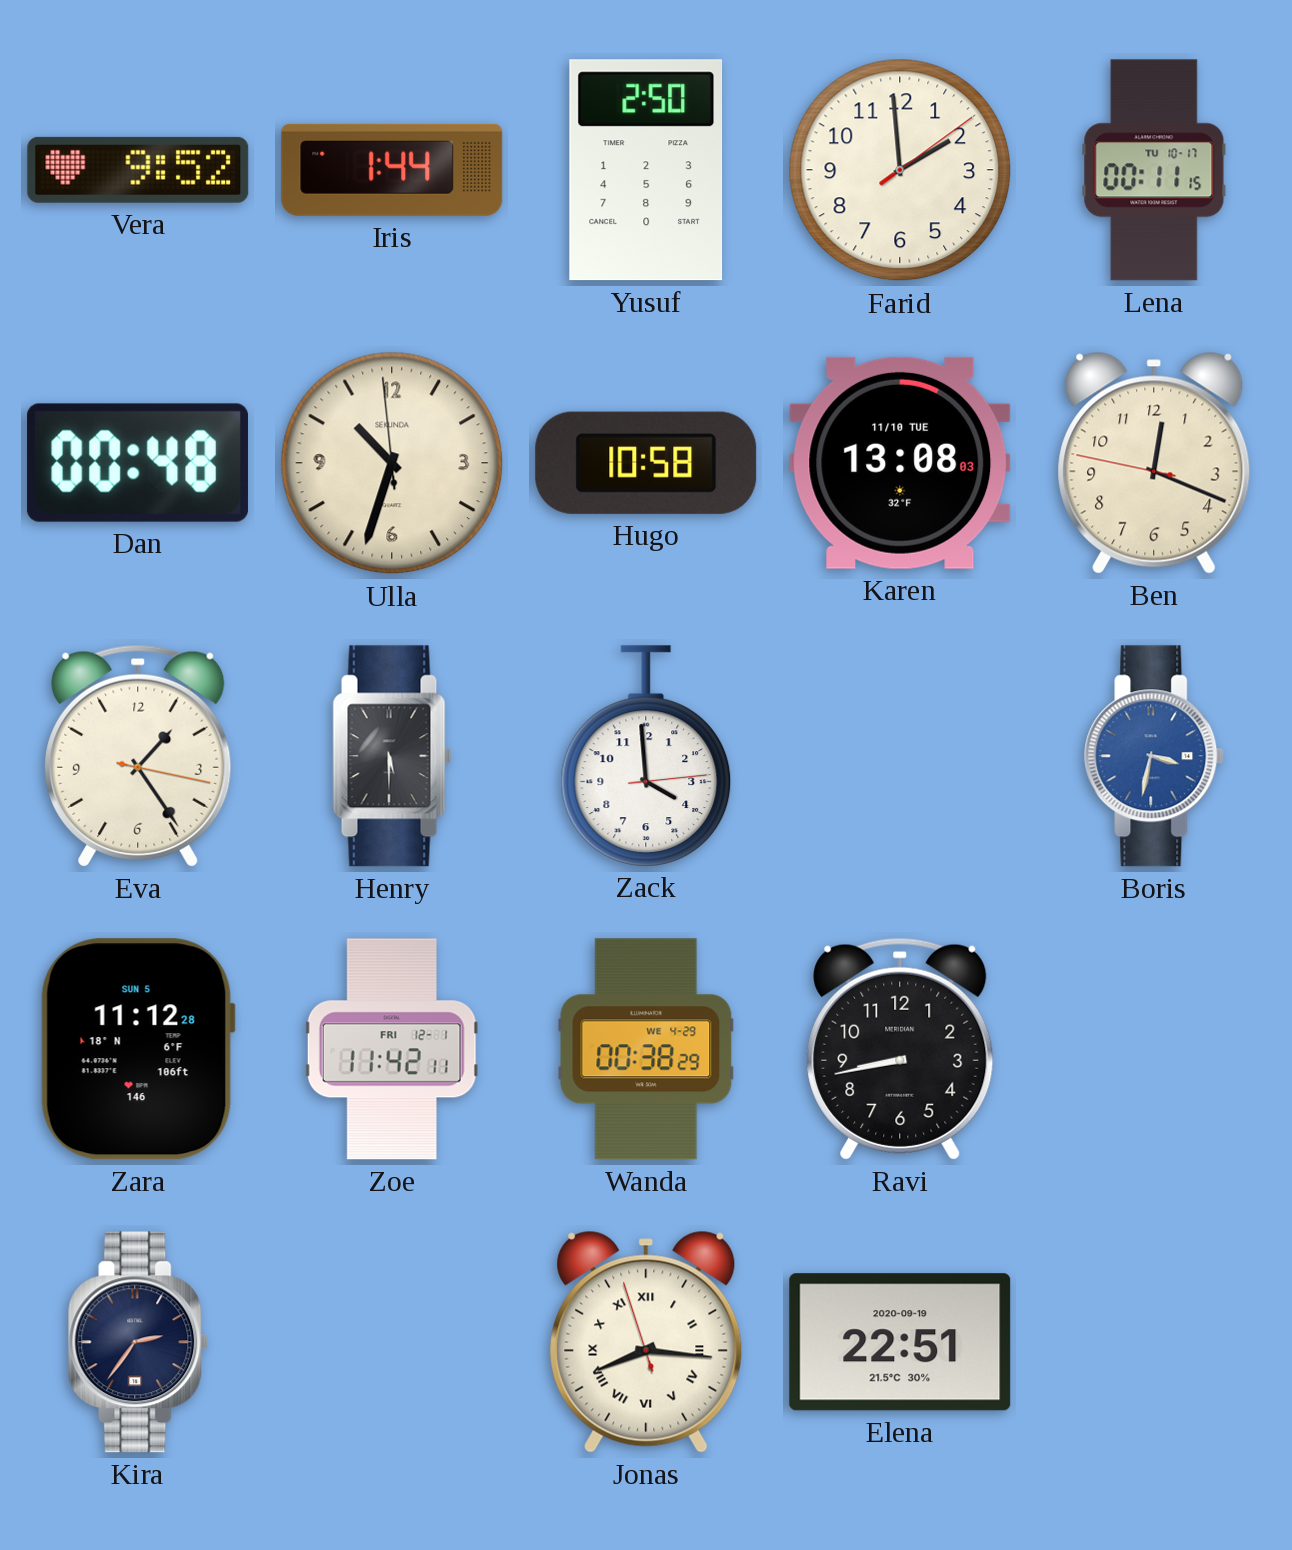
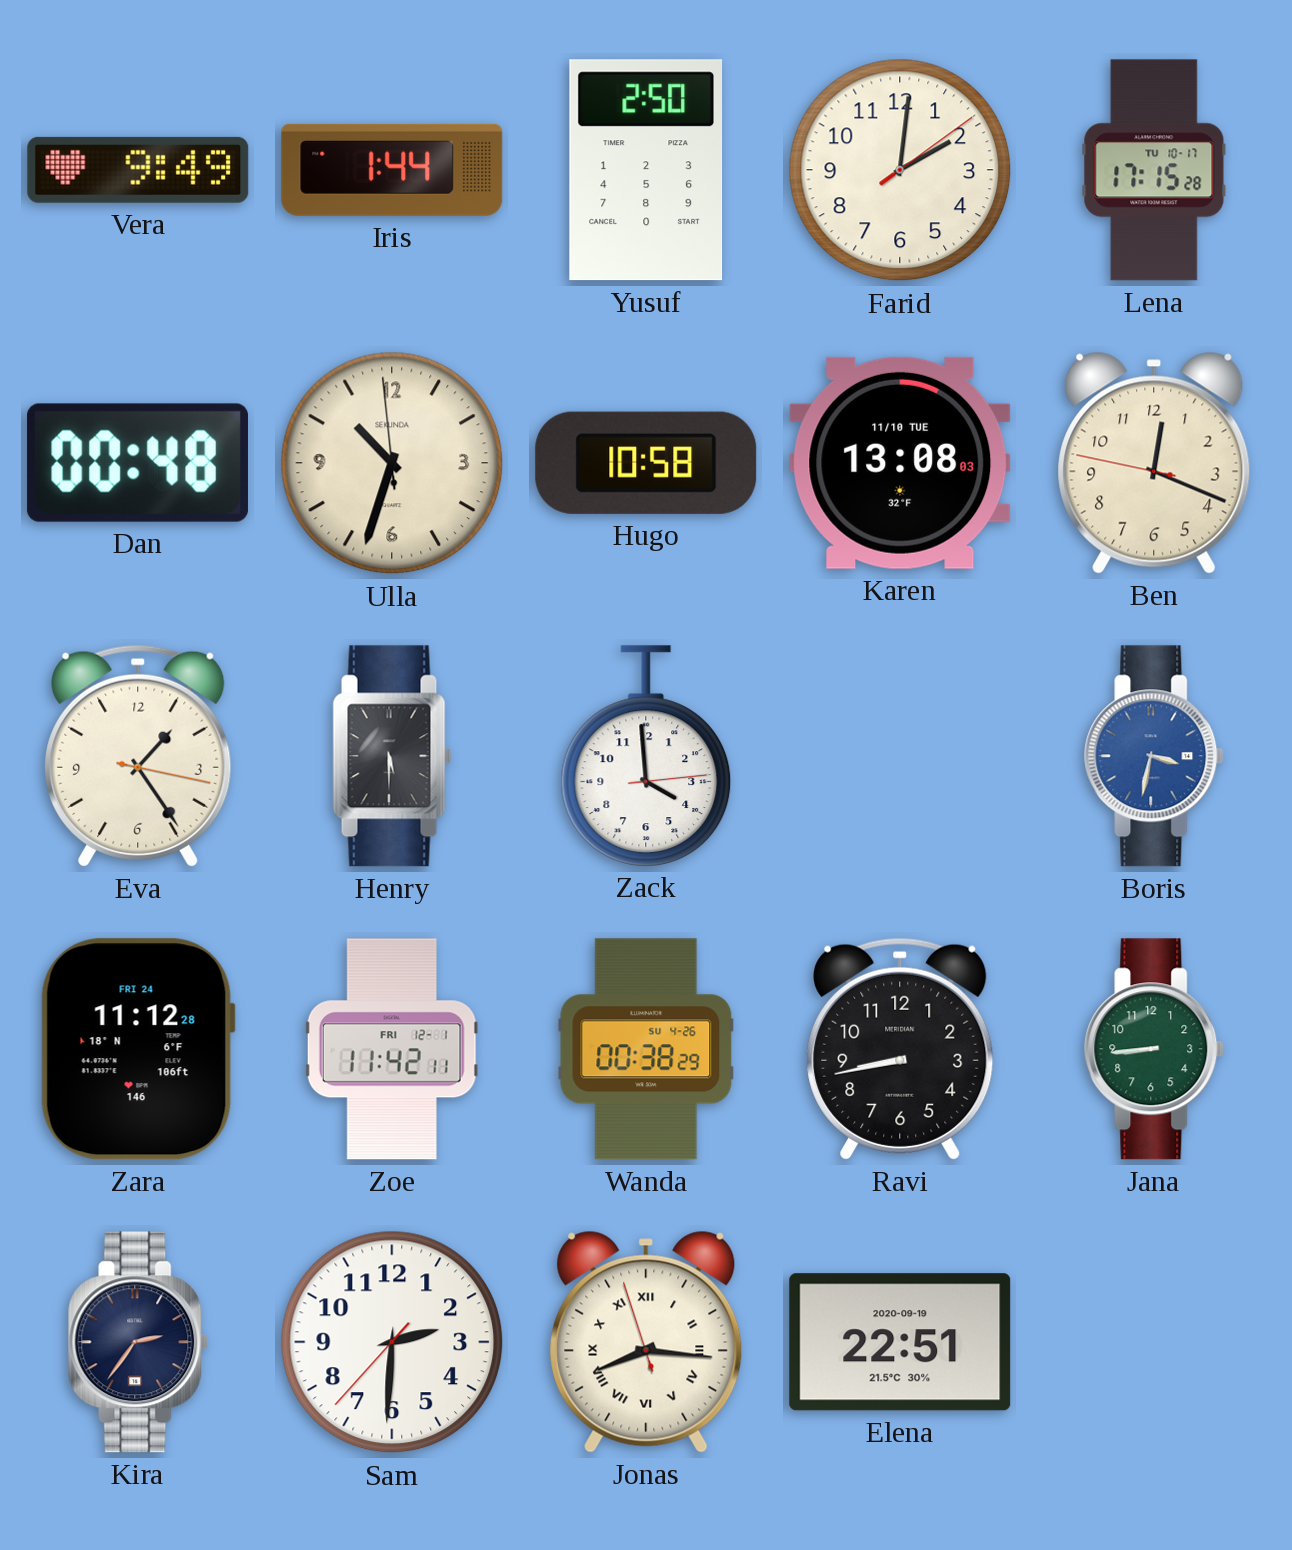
Vera: 9:52 -> 9:49
Farid: 1:59 -> 2:01
Lena: 00:11 -> 17:15
Zara date: SUN 5 -> FRI 24
Wanda date: WE 4-29 -> SU 4-26
Jana: none -> 8:44
Sam: none -> 2:30
